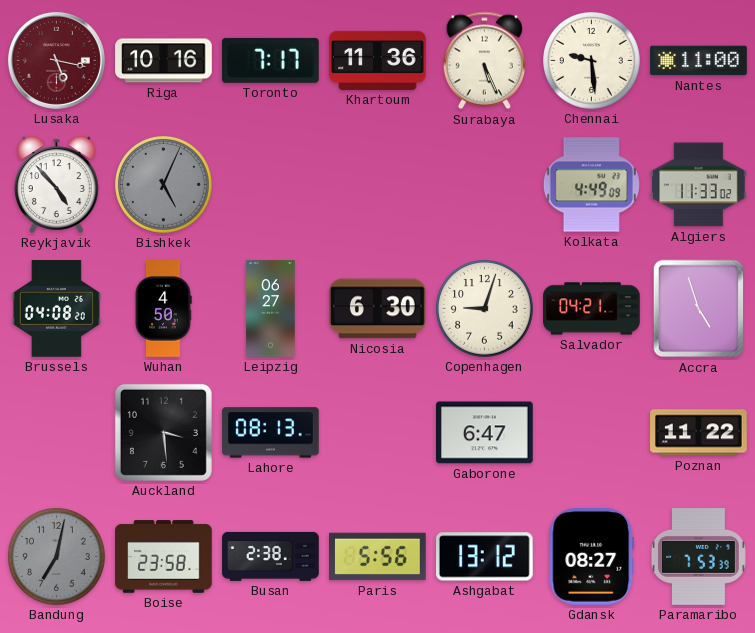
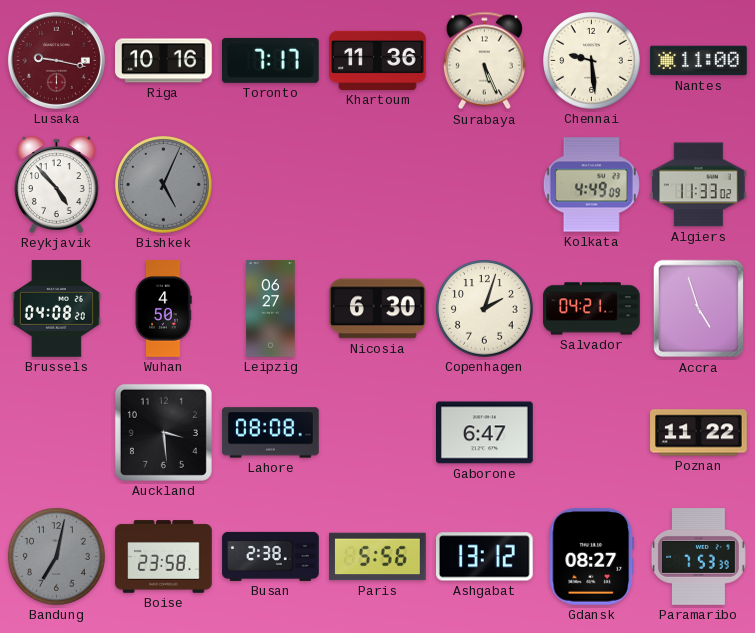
Lusaka: 5:17 -> 9:17
Copenhagen: 9:03 -> 2:03
Lahore: 08:13 -> 08:08
